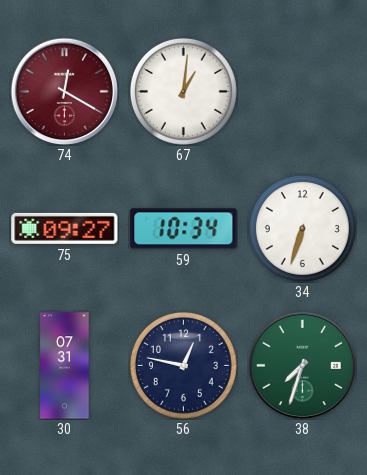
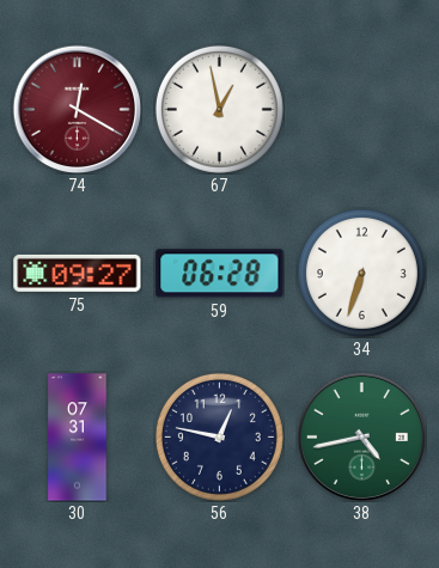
67: 1:01 -> 12:58
59: 10:34 -> 06:28
38: 7:33 -> 4:43
